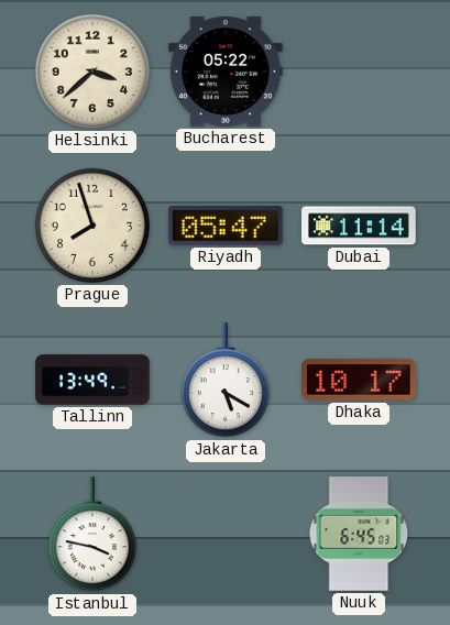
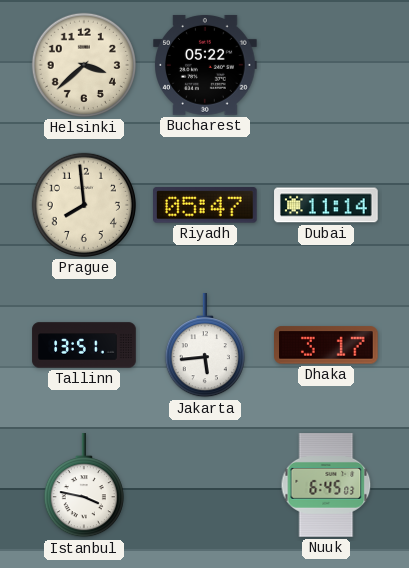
Prague: 7:57 -> 7:59
Tallinn: 13:49 -> 13:51
Jakarta: 5:20 -> 5:44
Dhaka: 10:17 -> 3:17
